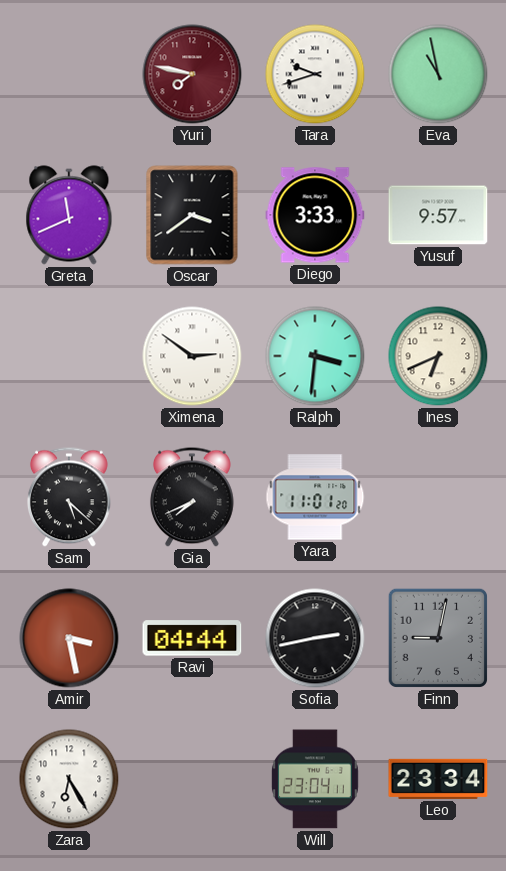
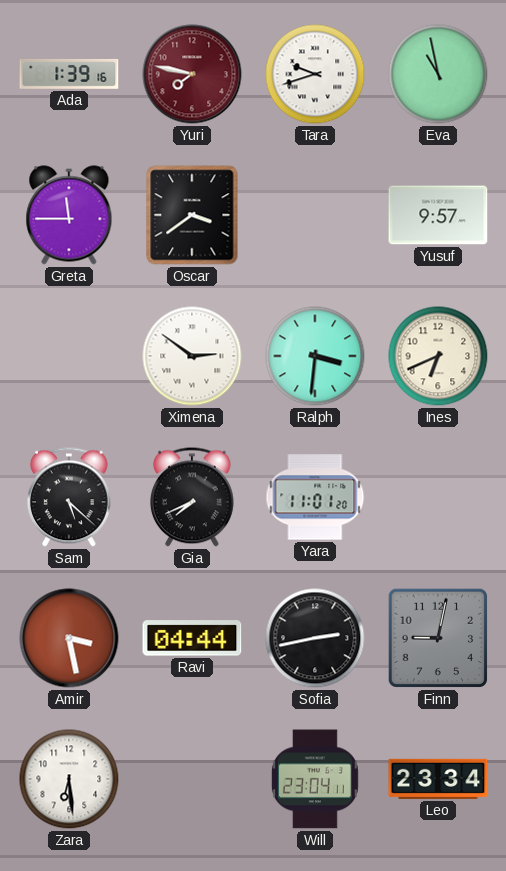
Ada: none -> 1:39
Greta: 11:41 -> 11:45
Diego: 3:33 -> none
Zara: 6:25 -> 6:29
